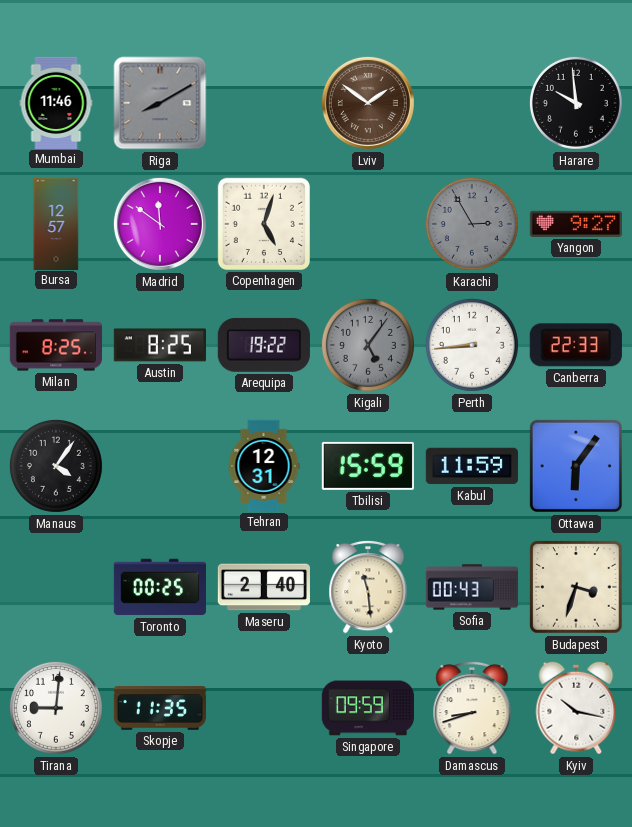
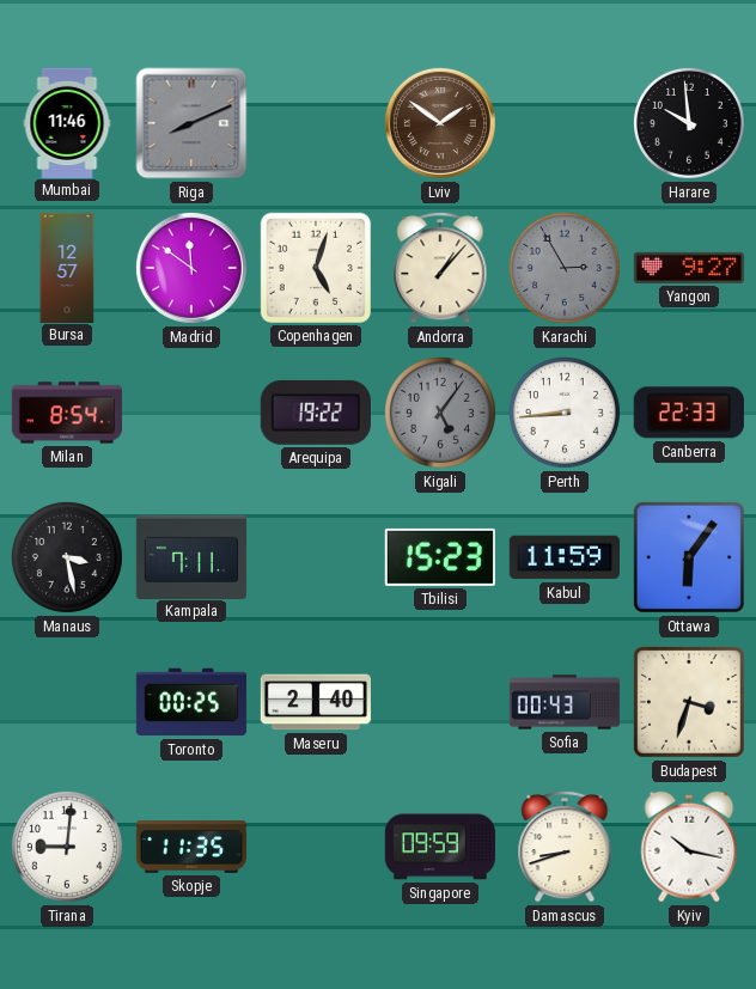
Riga: 8:10 -> 8:11
Andorra: none -> 1:07
Milan: 8:25 -> 8:54
Austin: 8:25 -> none
Manaus: 4:06 -> 3:28
Kampala: none -> 7:11
Tehran: 12:31 -> none
Tbilisi: 15:59 -> 15:23
Kyoto: 11:29 -> none
